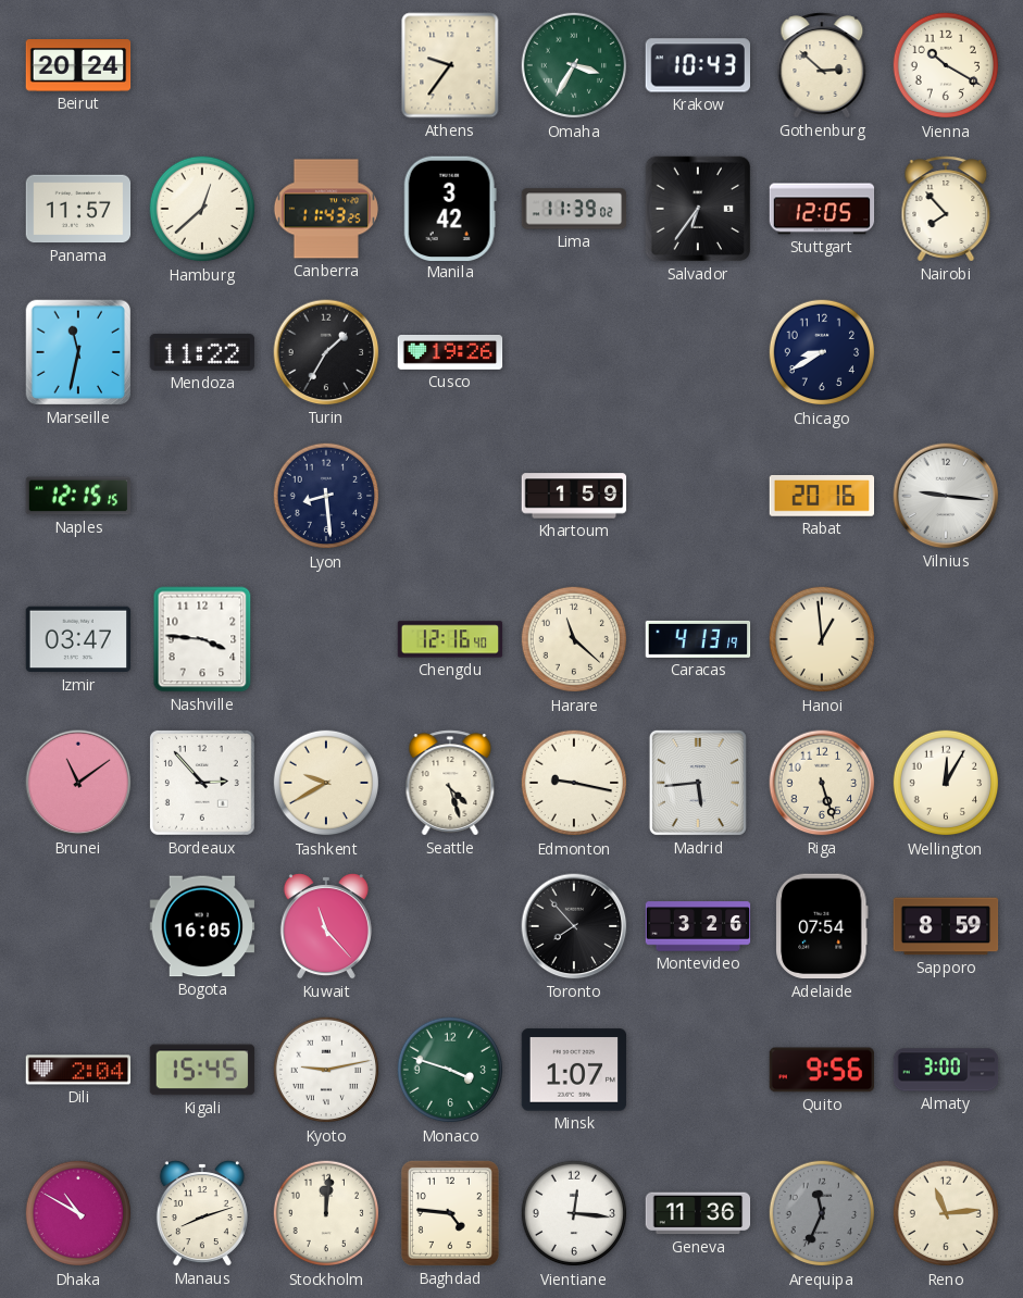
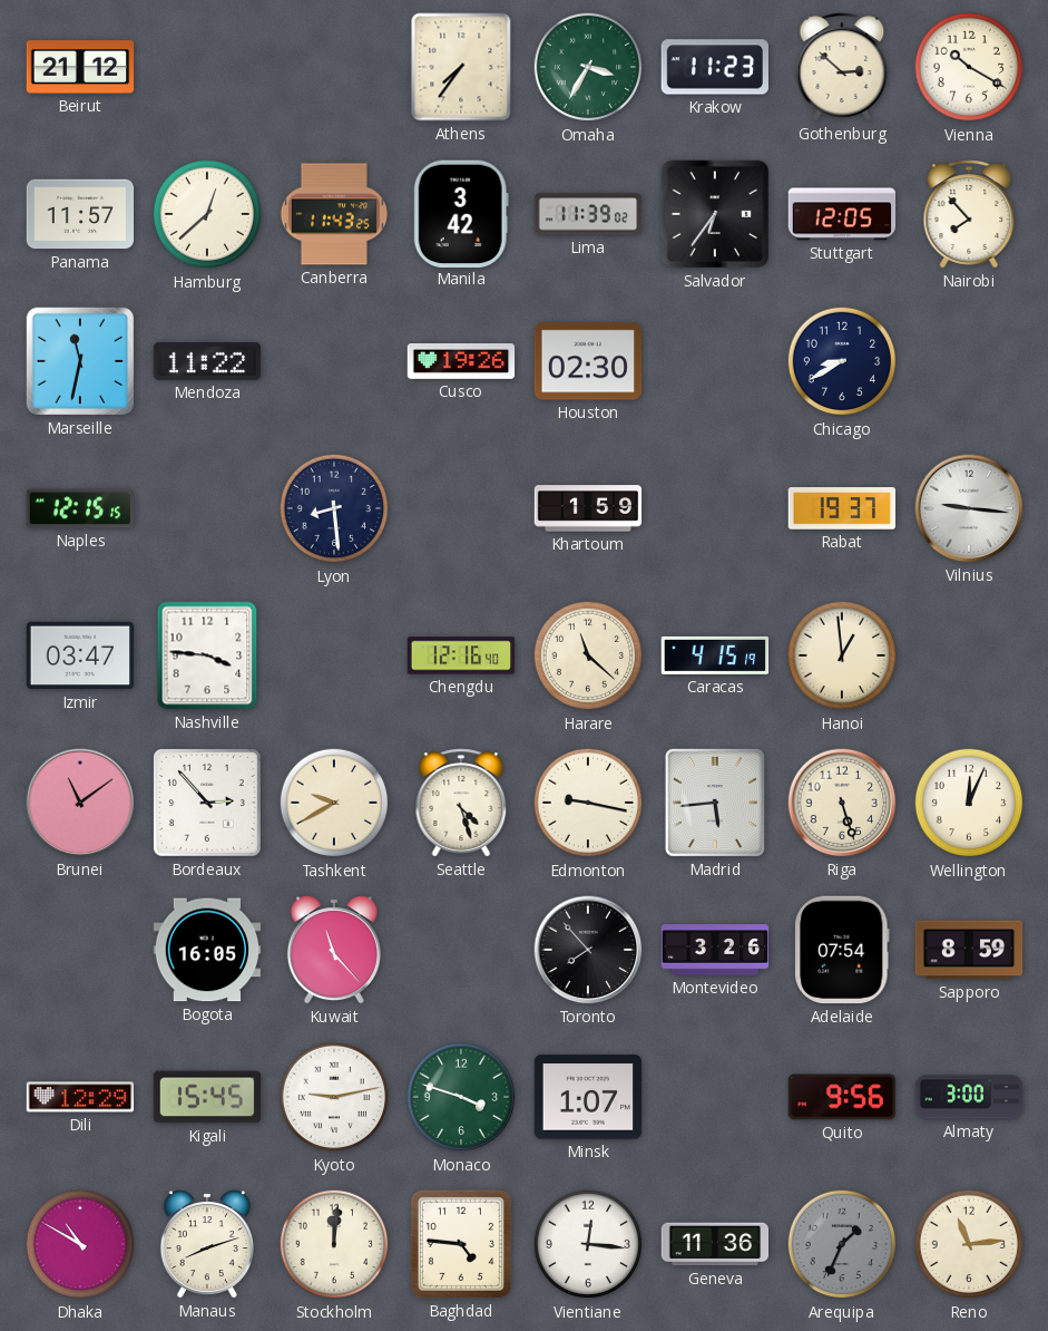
Beirut: 20:24 -> 21:12
Athens: 9:36 -> 7:36
Krakow: 10:43 -> 11:23
Turin: 1:35 -> none
Houston: none -> 02:30
Rabat: 20:16 -> 19:37
Caracas: 4:13 -> 4:15
Wellington: 12:05 -> 12:04
Dili: 2:04 -> 12:29
Arequipa: 11:34 -> 1:34
